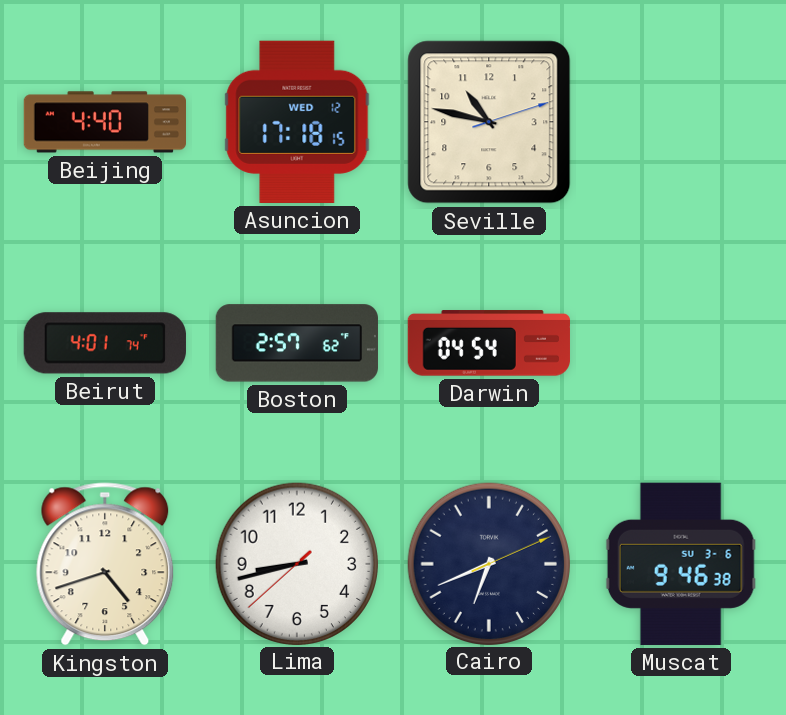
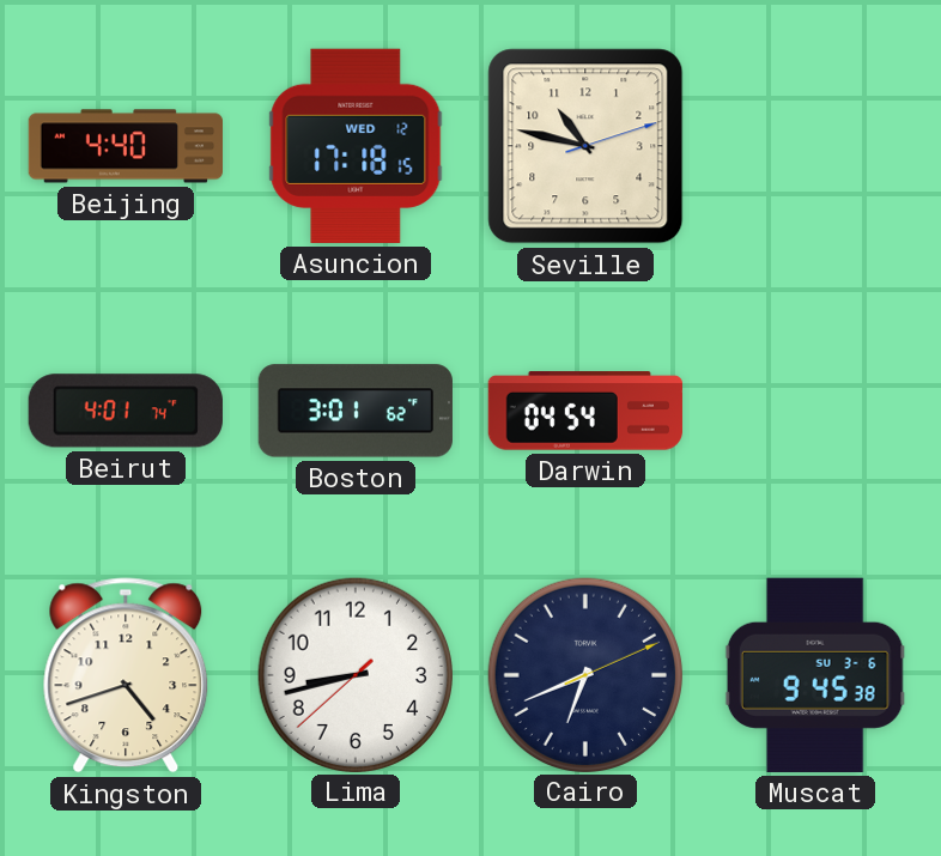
Boston: 2:57 -> 3:01
Muscat: 9:46 -> 9:45
